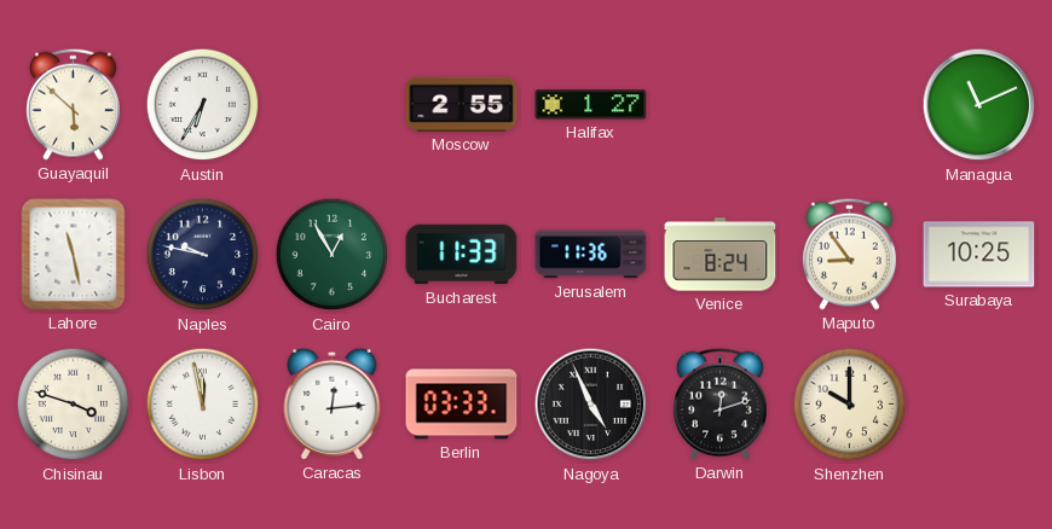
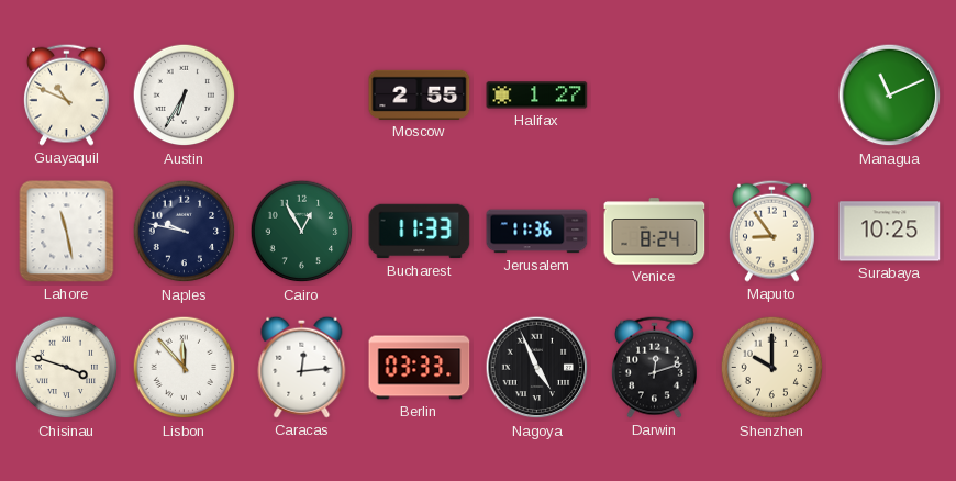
Guayaquil: 5:52 -> 10:49
Lisbon: 11:58 -> 11:53
